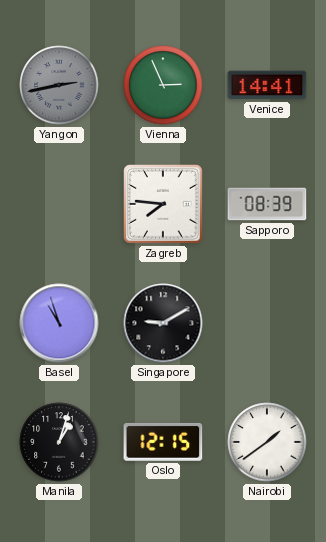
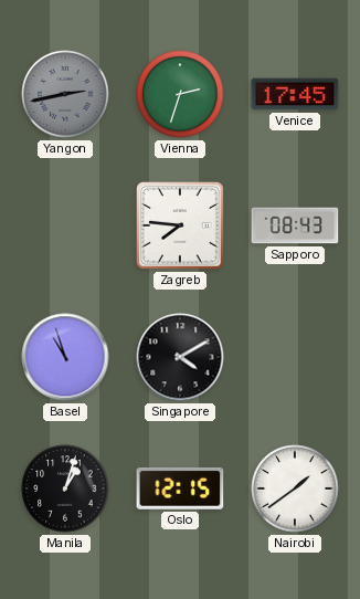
Vienna: 2:56 -> 2:33
Venice: 14:41 -> 17:45
Sapporo: 08:39 -> 08:43
Singapore: 9:10 -> 4:10
